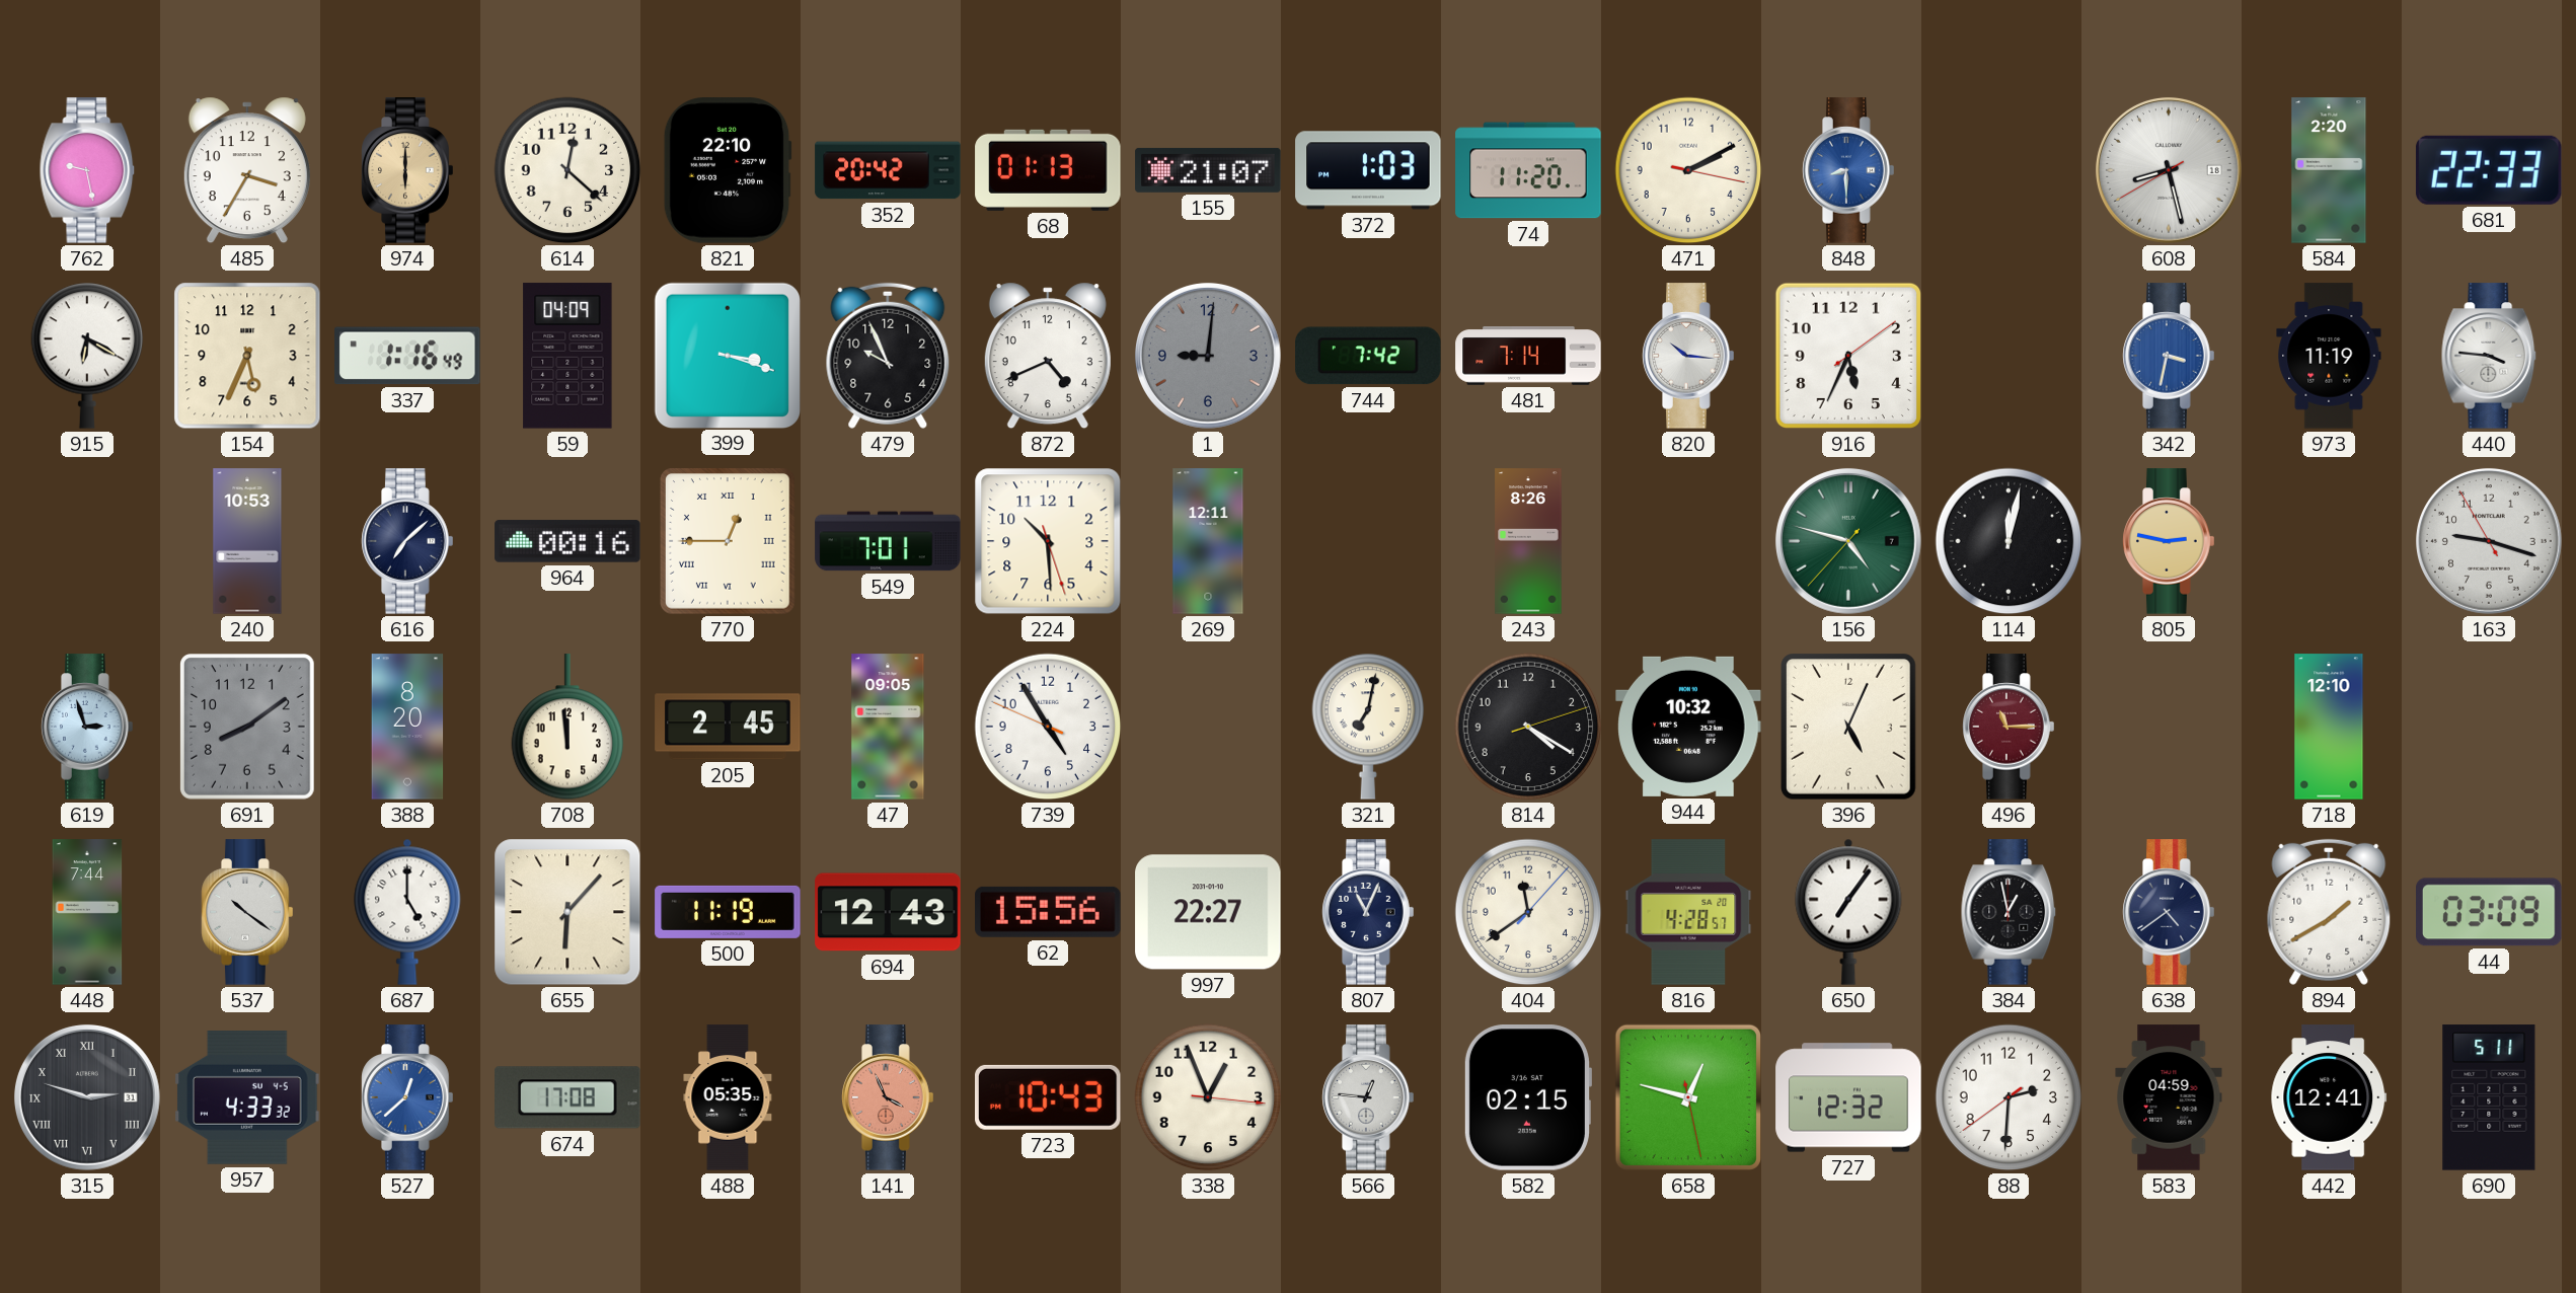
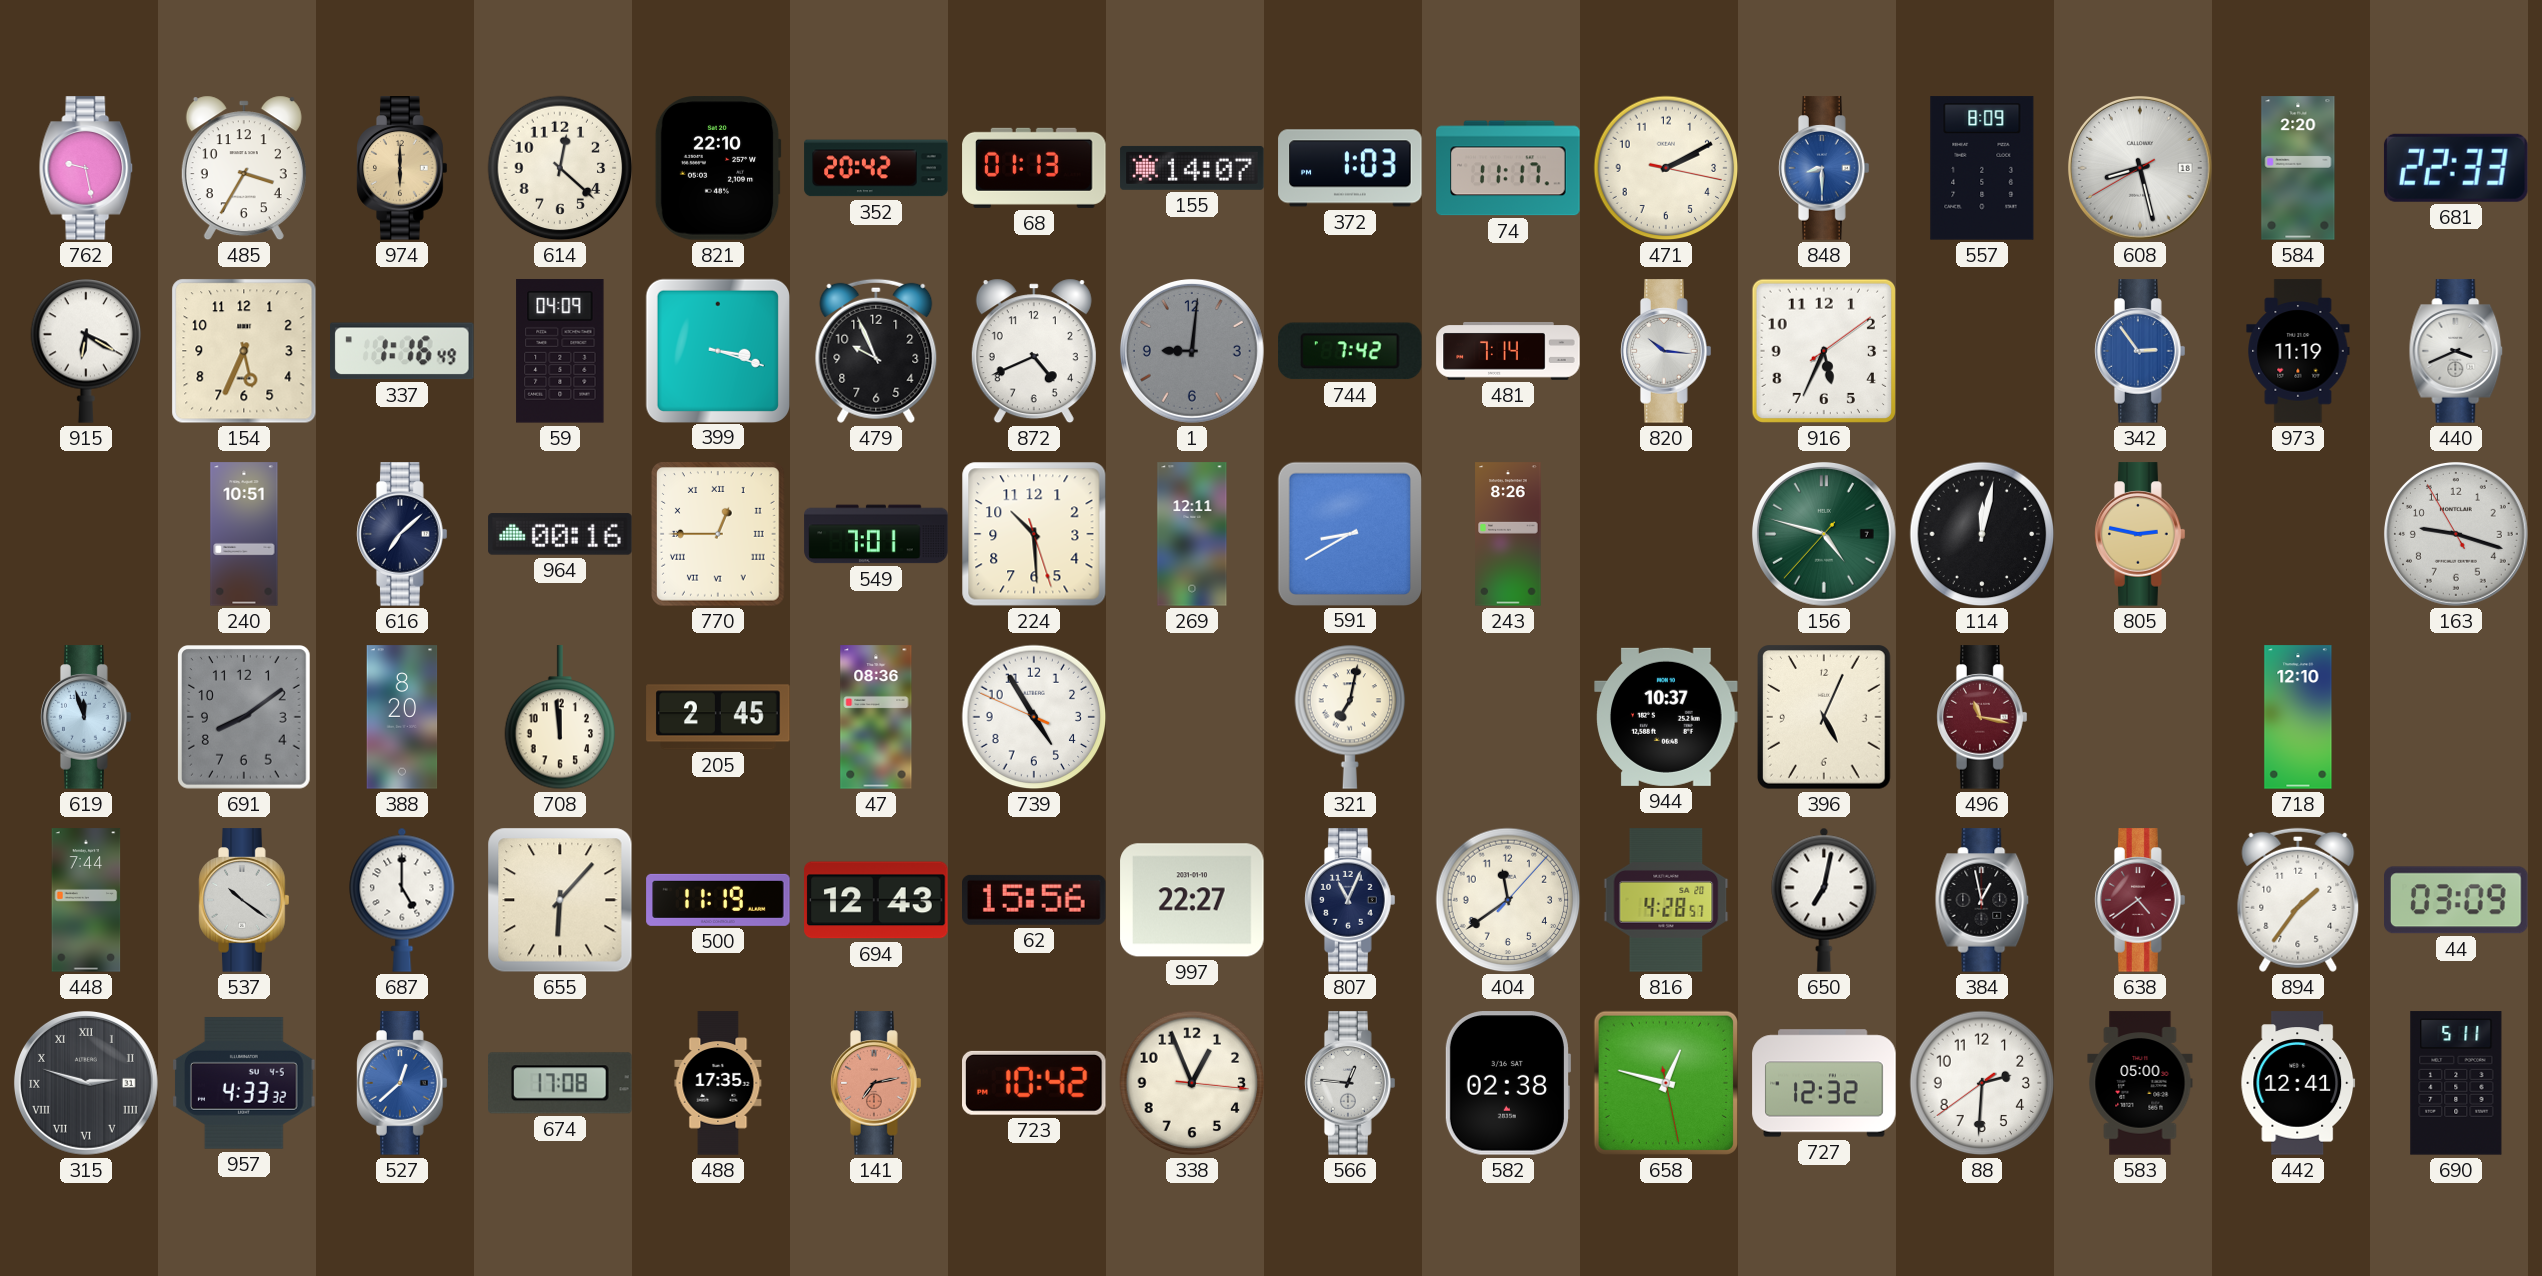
155: 21:07 -> 14:07
74: 11:20 -> 11:17
557: none -> 8:09
342: 3:32 -> 2:54
440: 3:46 -> 3:41
240: 10:53 -> 10:51
591: none -> 8:40
619: 2:57 -> 11:57
47: 09:05 -> 08:36
814: 4:20 -> none
944: 10:32 -> 10:37
496: 11:15 -> 11:17
650: 7:06 -> 7:02
638 dial: navy -> burgundy
894: 1:40 -> 1:36
488: 05:35 -> 17:35
141: 3:56 -> 7:13
723: 10:43 -> 10:42
582: 02:15 -> 02:38
583: 04:59 -> 05:00
